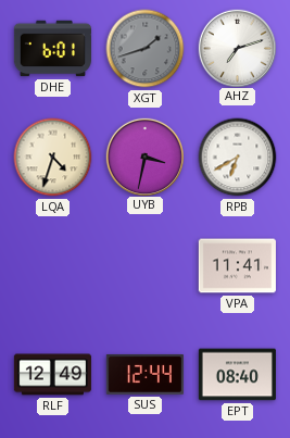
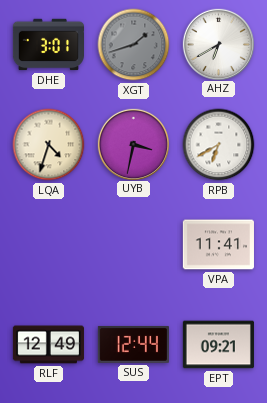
DHE: 6:01 -> 3:01
AHZ: 7:12 -> 6:40
EPT: 08:40 -> 09:21
